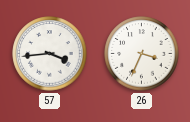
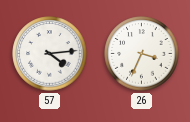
57: 3:44 -> 4:14
